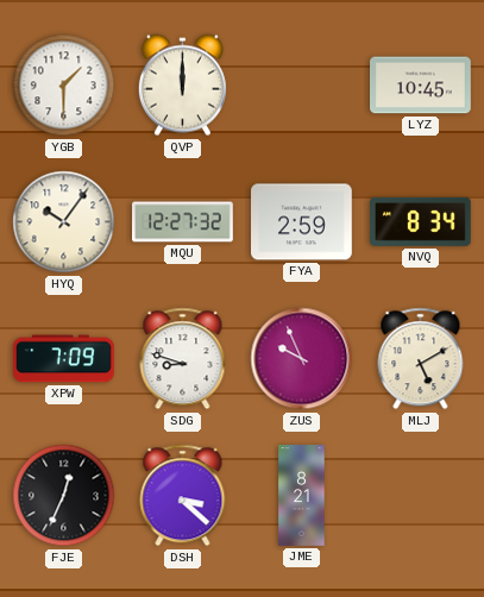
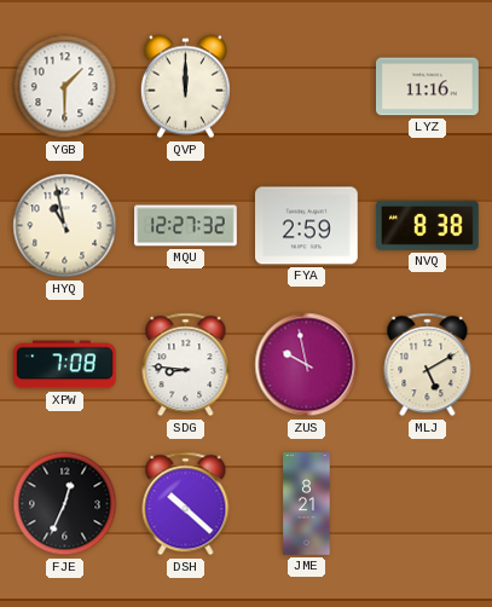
LYZ: 10:45 -> 11:16
HYQ: 10:06 -> 10:58
NVQ: 8:34 -> 8:38
XPW: 7:09 -> 7:08
SDG: 8:48 -> 8:46
ZUS: 9:56 -> 9:58
DSH: 3:22 -> 10:22
